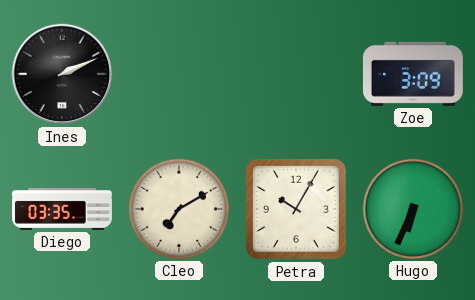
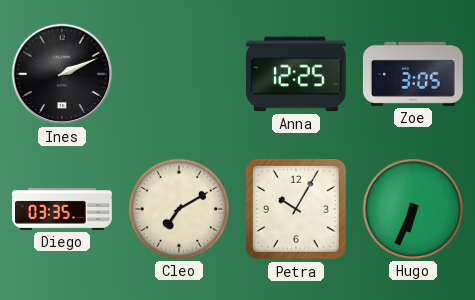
Anna: none -> 12:25
Zoe: 3:09 -> 3:05
